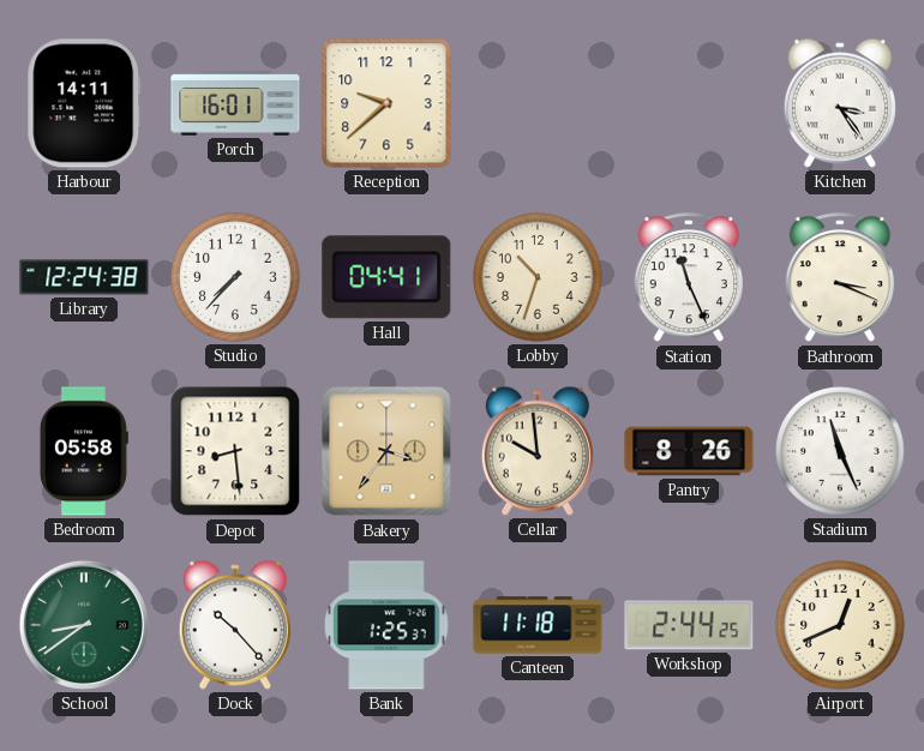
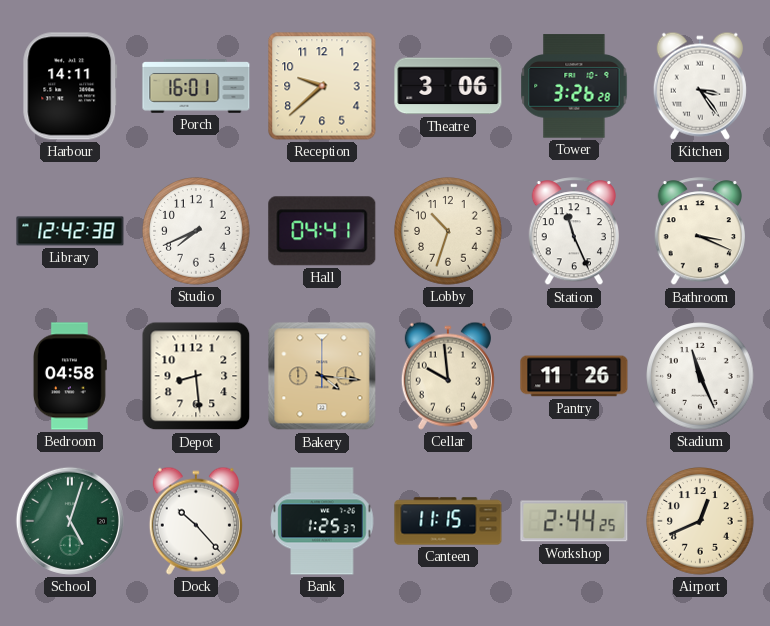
Theatre: none -> 3:06
Tower: none -> 3:26
Library: 12:24 -> 12:42
Studio: 7:37 -> 7:41
Bedroom: 05:58 -> 04:58
Bakery: 3:36 -> 4:16
Pantry: 8:26 -> 11:26
School: 8:39 -> 5:03
Canteen: 11:18 -> 11:15
